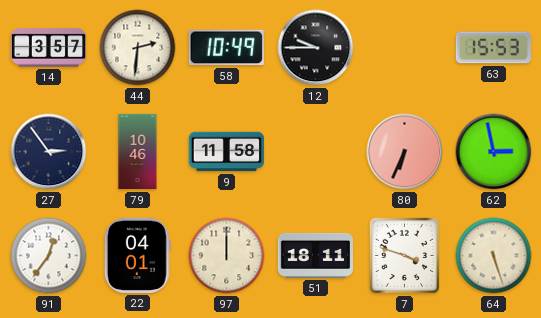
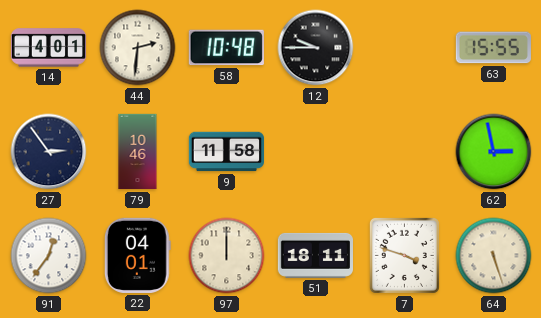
14: 3:57 -> 4:01
58: 10:49 -> 10:48
63: 15:53 -> 15:55
80: 6:34 -> none
